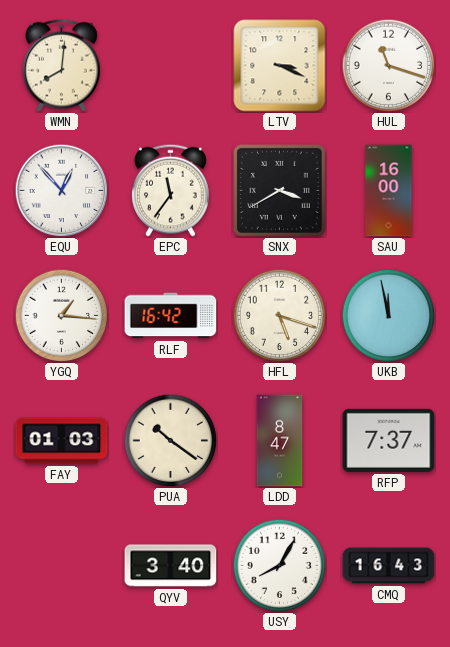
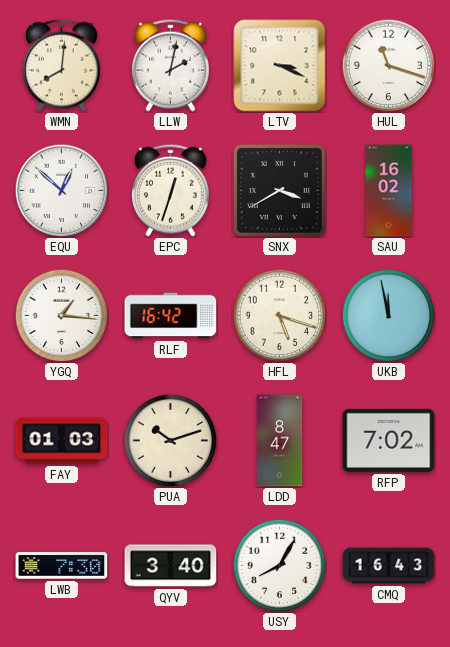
LLW: none -> 2:02
EQU: 12:53 -> 12:52
EPC: 11:36 -> 12:33
SAU: 16:00 -> 16:02
PUA: 10:21 -> 10:12
RFP: 7:37 -> 7:02
LWB: none -> 7:30
